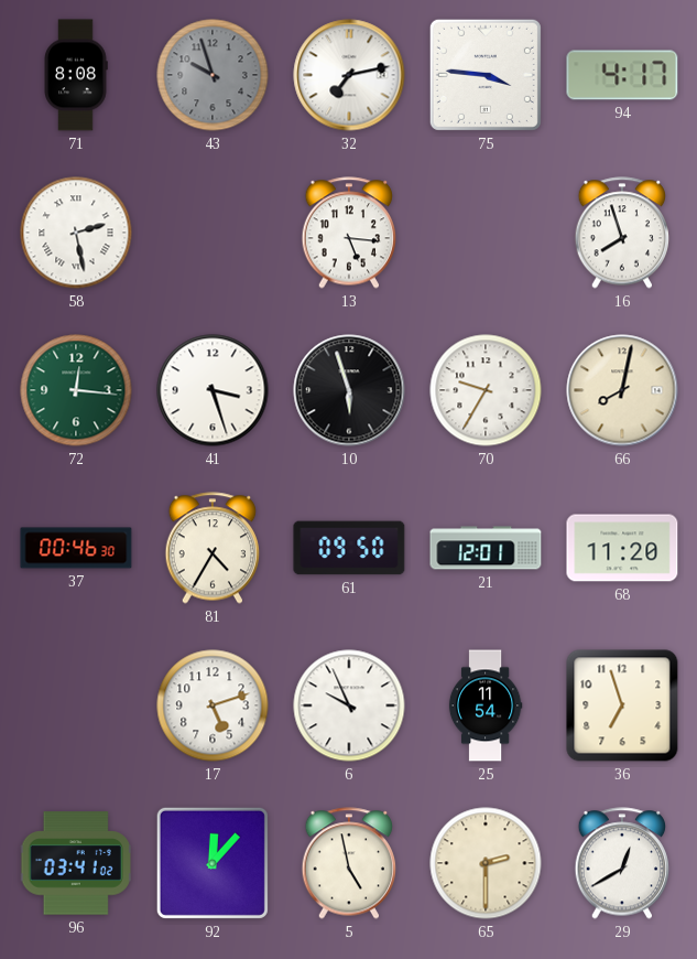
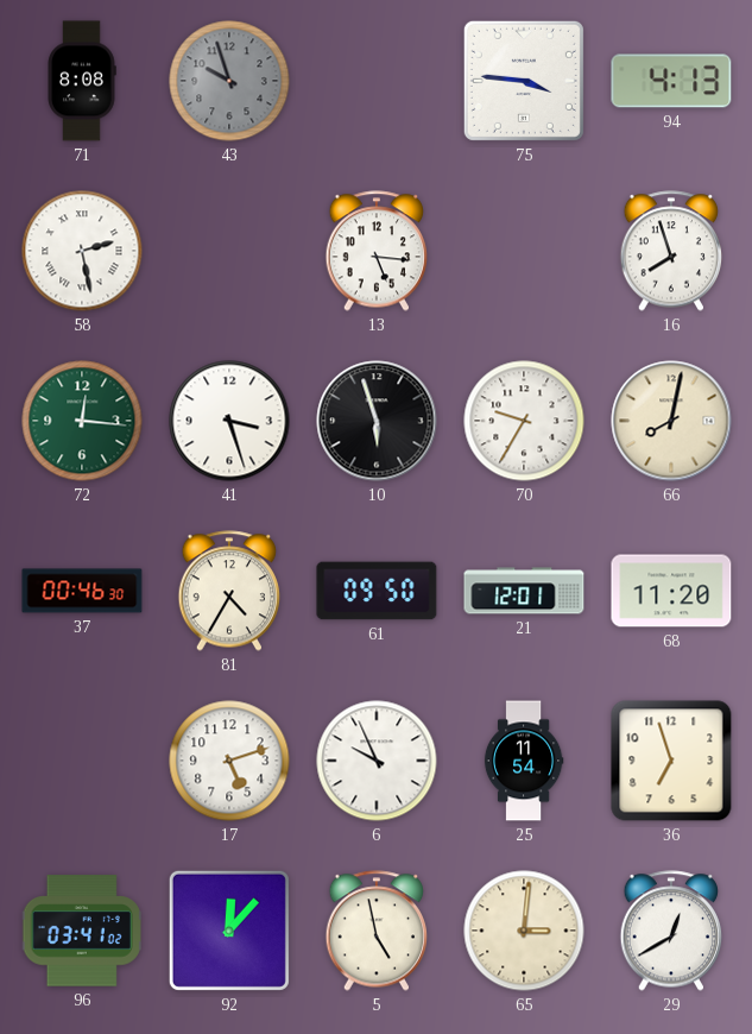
32: 7:13 -> none
94: 4:17 -> 4:13
65: 2:30 -> 3:01
